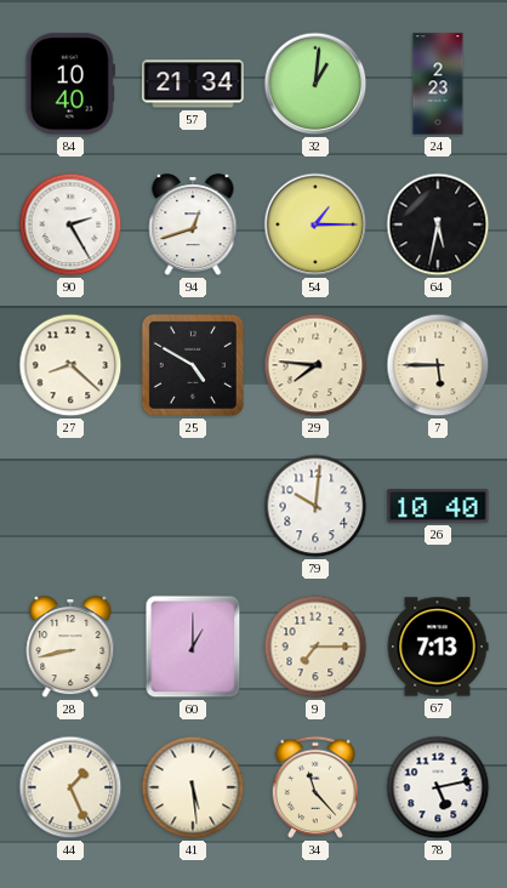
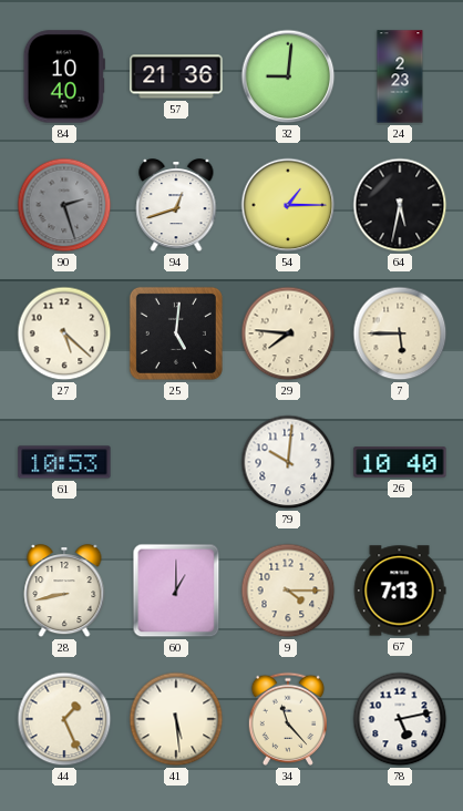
57: 21:34 -> 21:36
32: 1:01 -> 9:01
90: 2:25 -> 2:27
90 dial: white -> grey
27: 8:22 -> 5:22
25: 4:50 -> 5:01
61: none -> 10:53
9: 7:15 -> 4:15
